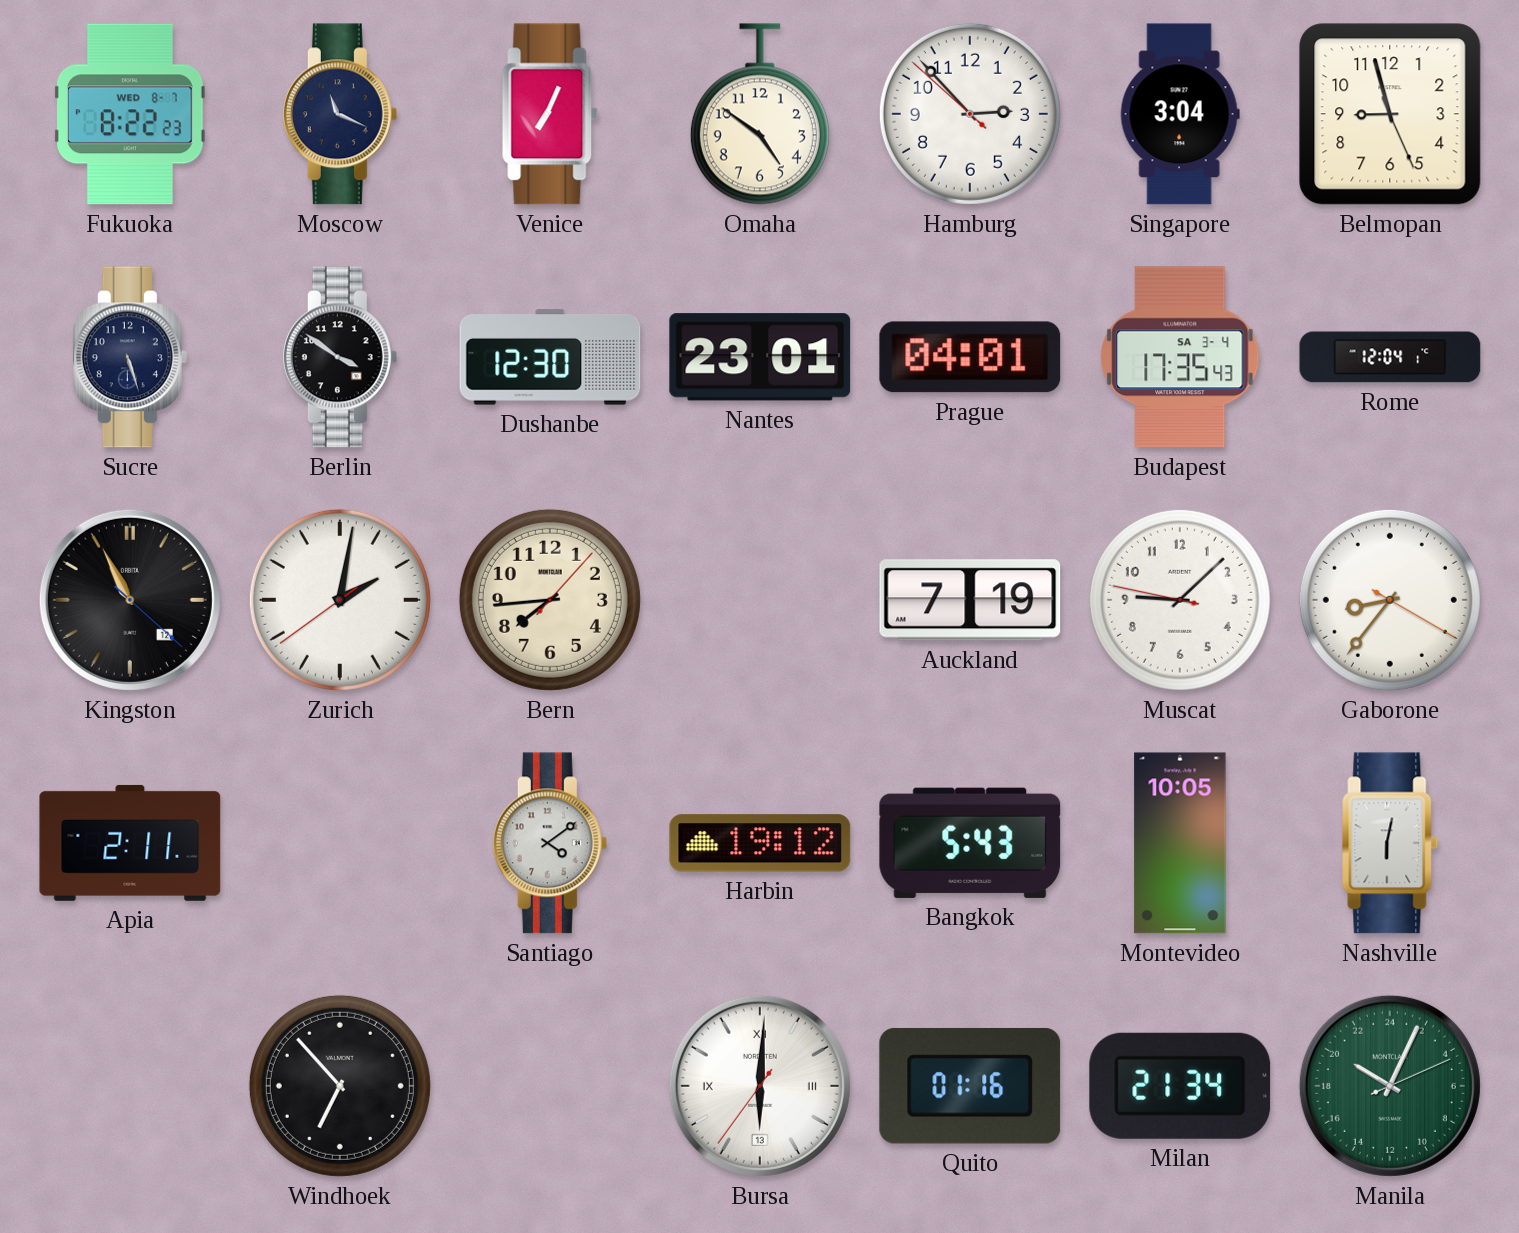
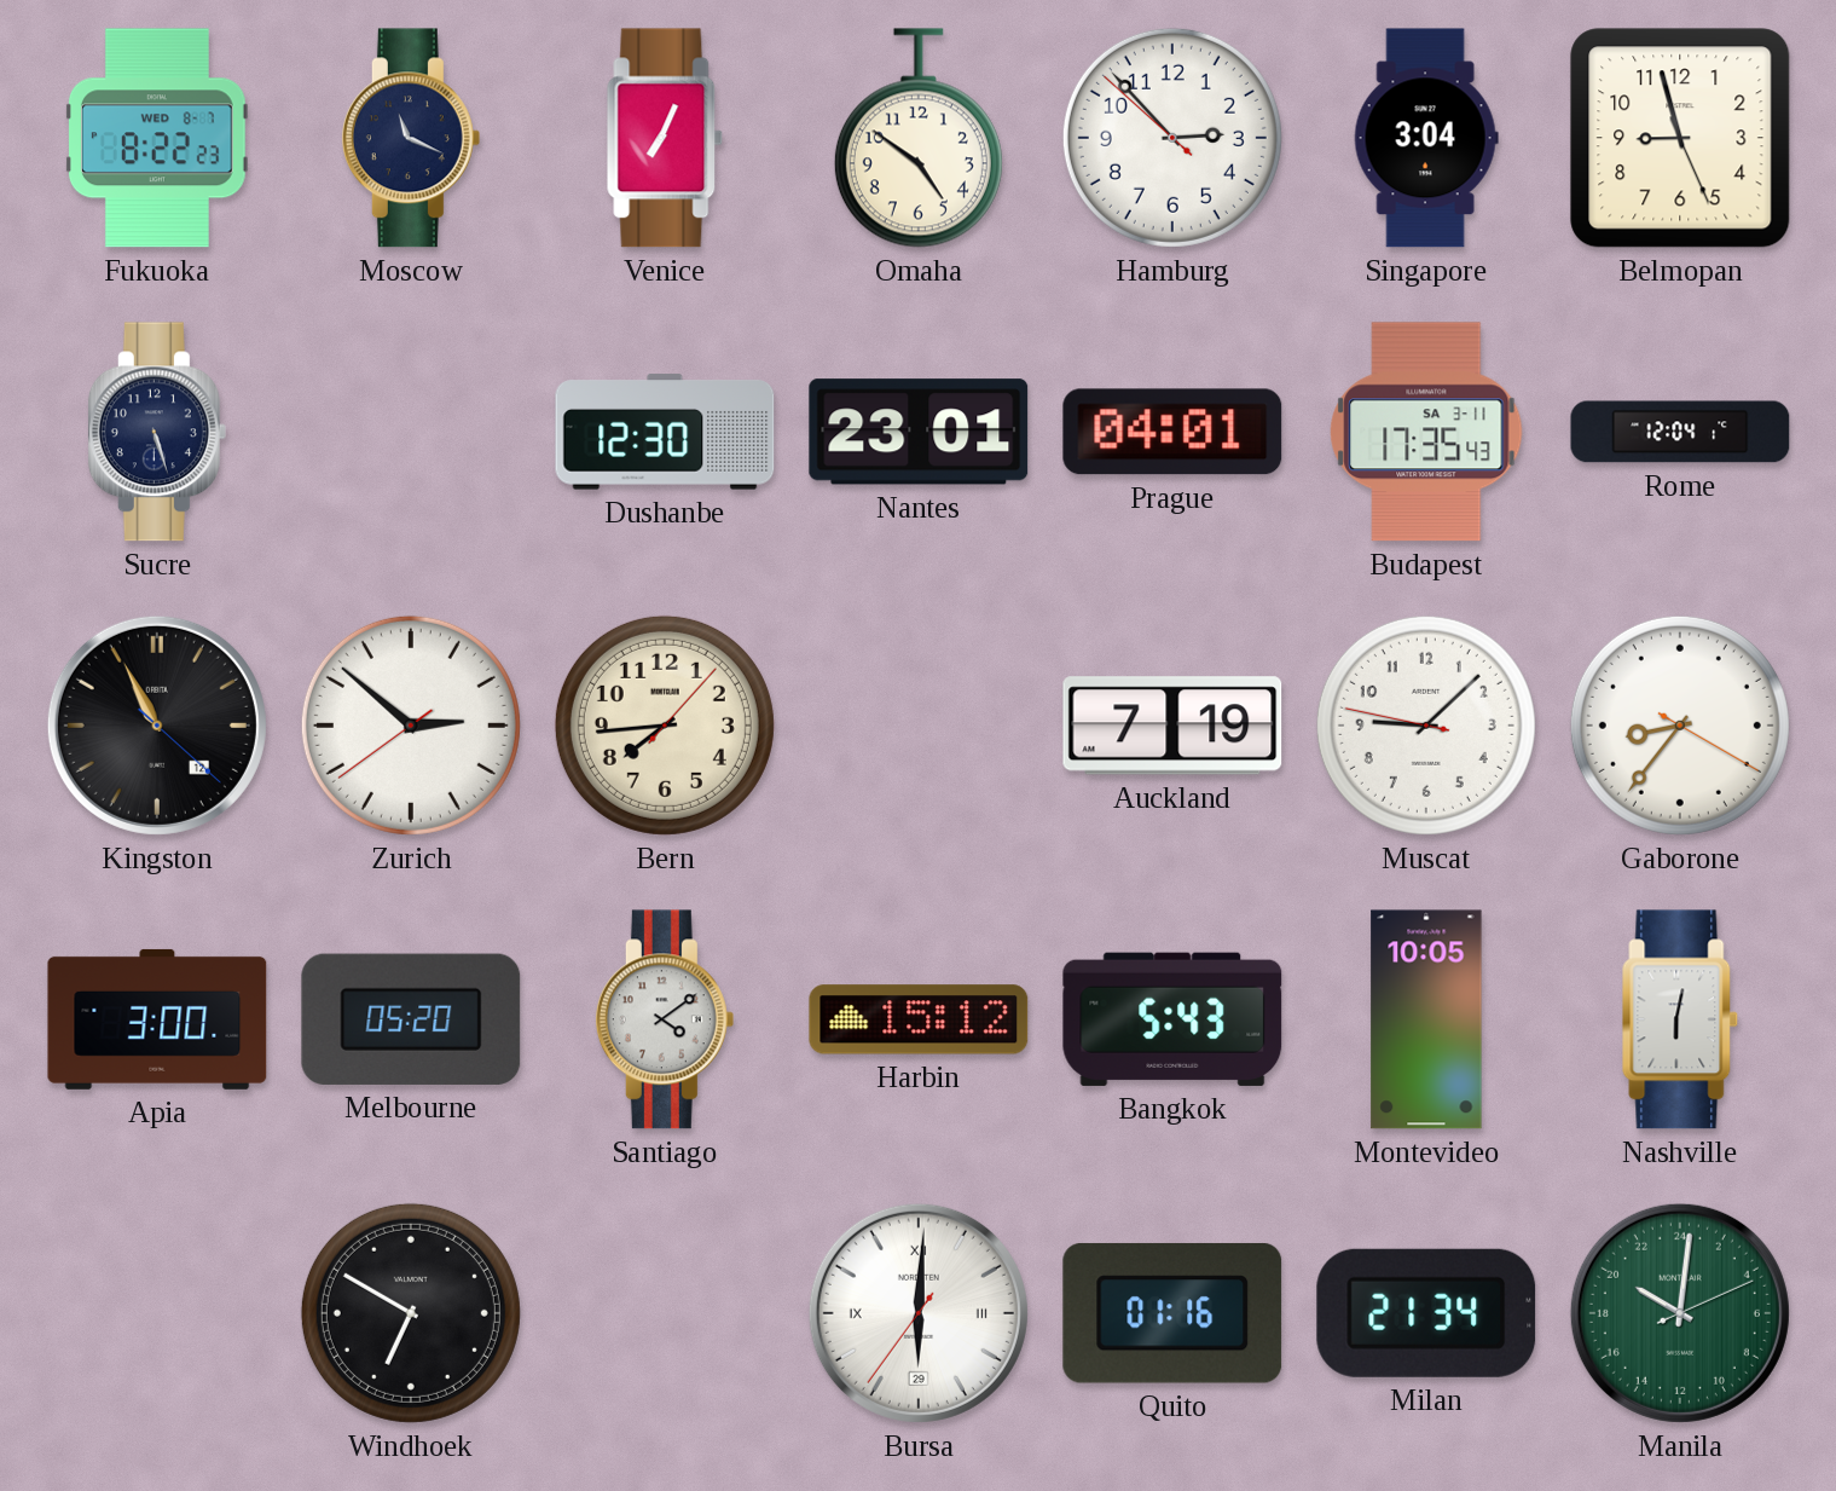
Berlin: 3:51 -> none
Budapest date: SA 3-4 -> SA 3-11
Zurich: 2:01 -> 2:51
Apia: 2:11 -> 3:00
Melbourne: none -> 05:20
Harbin: 19:12 -> 15:12
Windhoek: 6:53 -> 6:50
Bursa date: 13 -> 29
Manila: 20:04 -> 20:01
